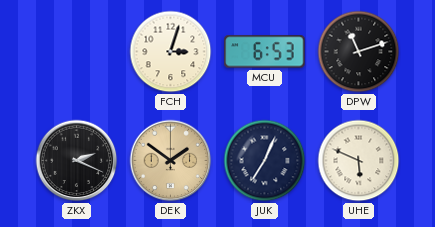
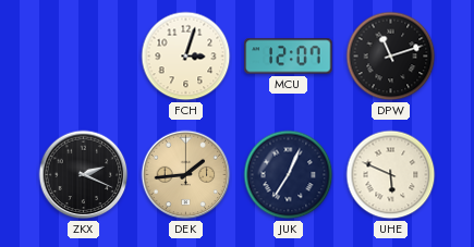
MCU: 6:53 -> 12:07
DEK: 1:51 -> 1:44
